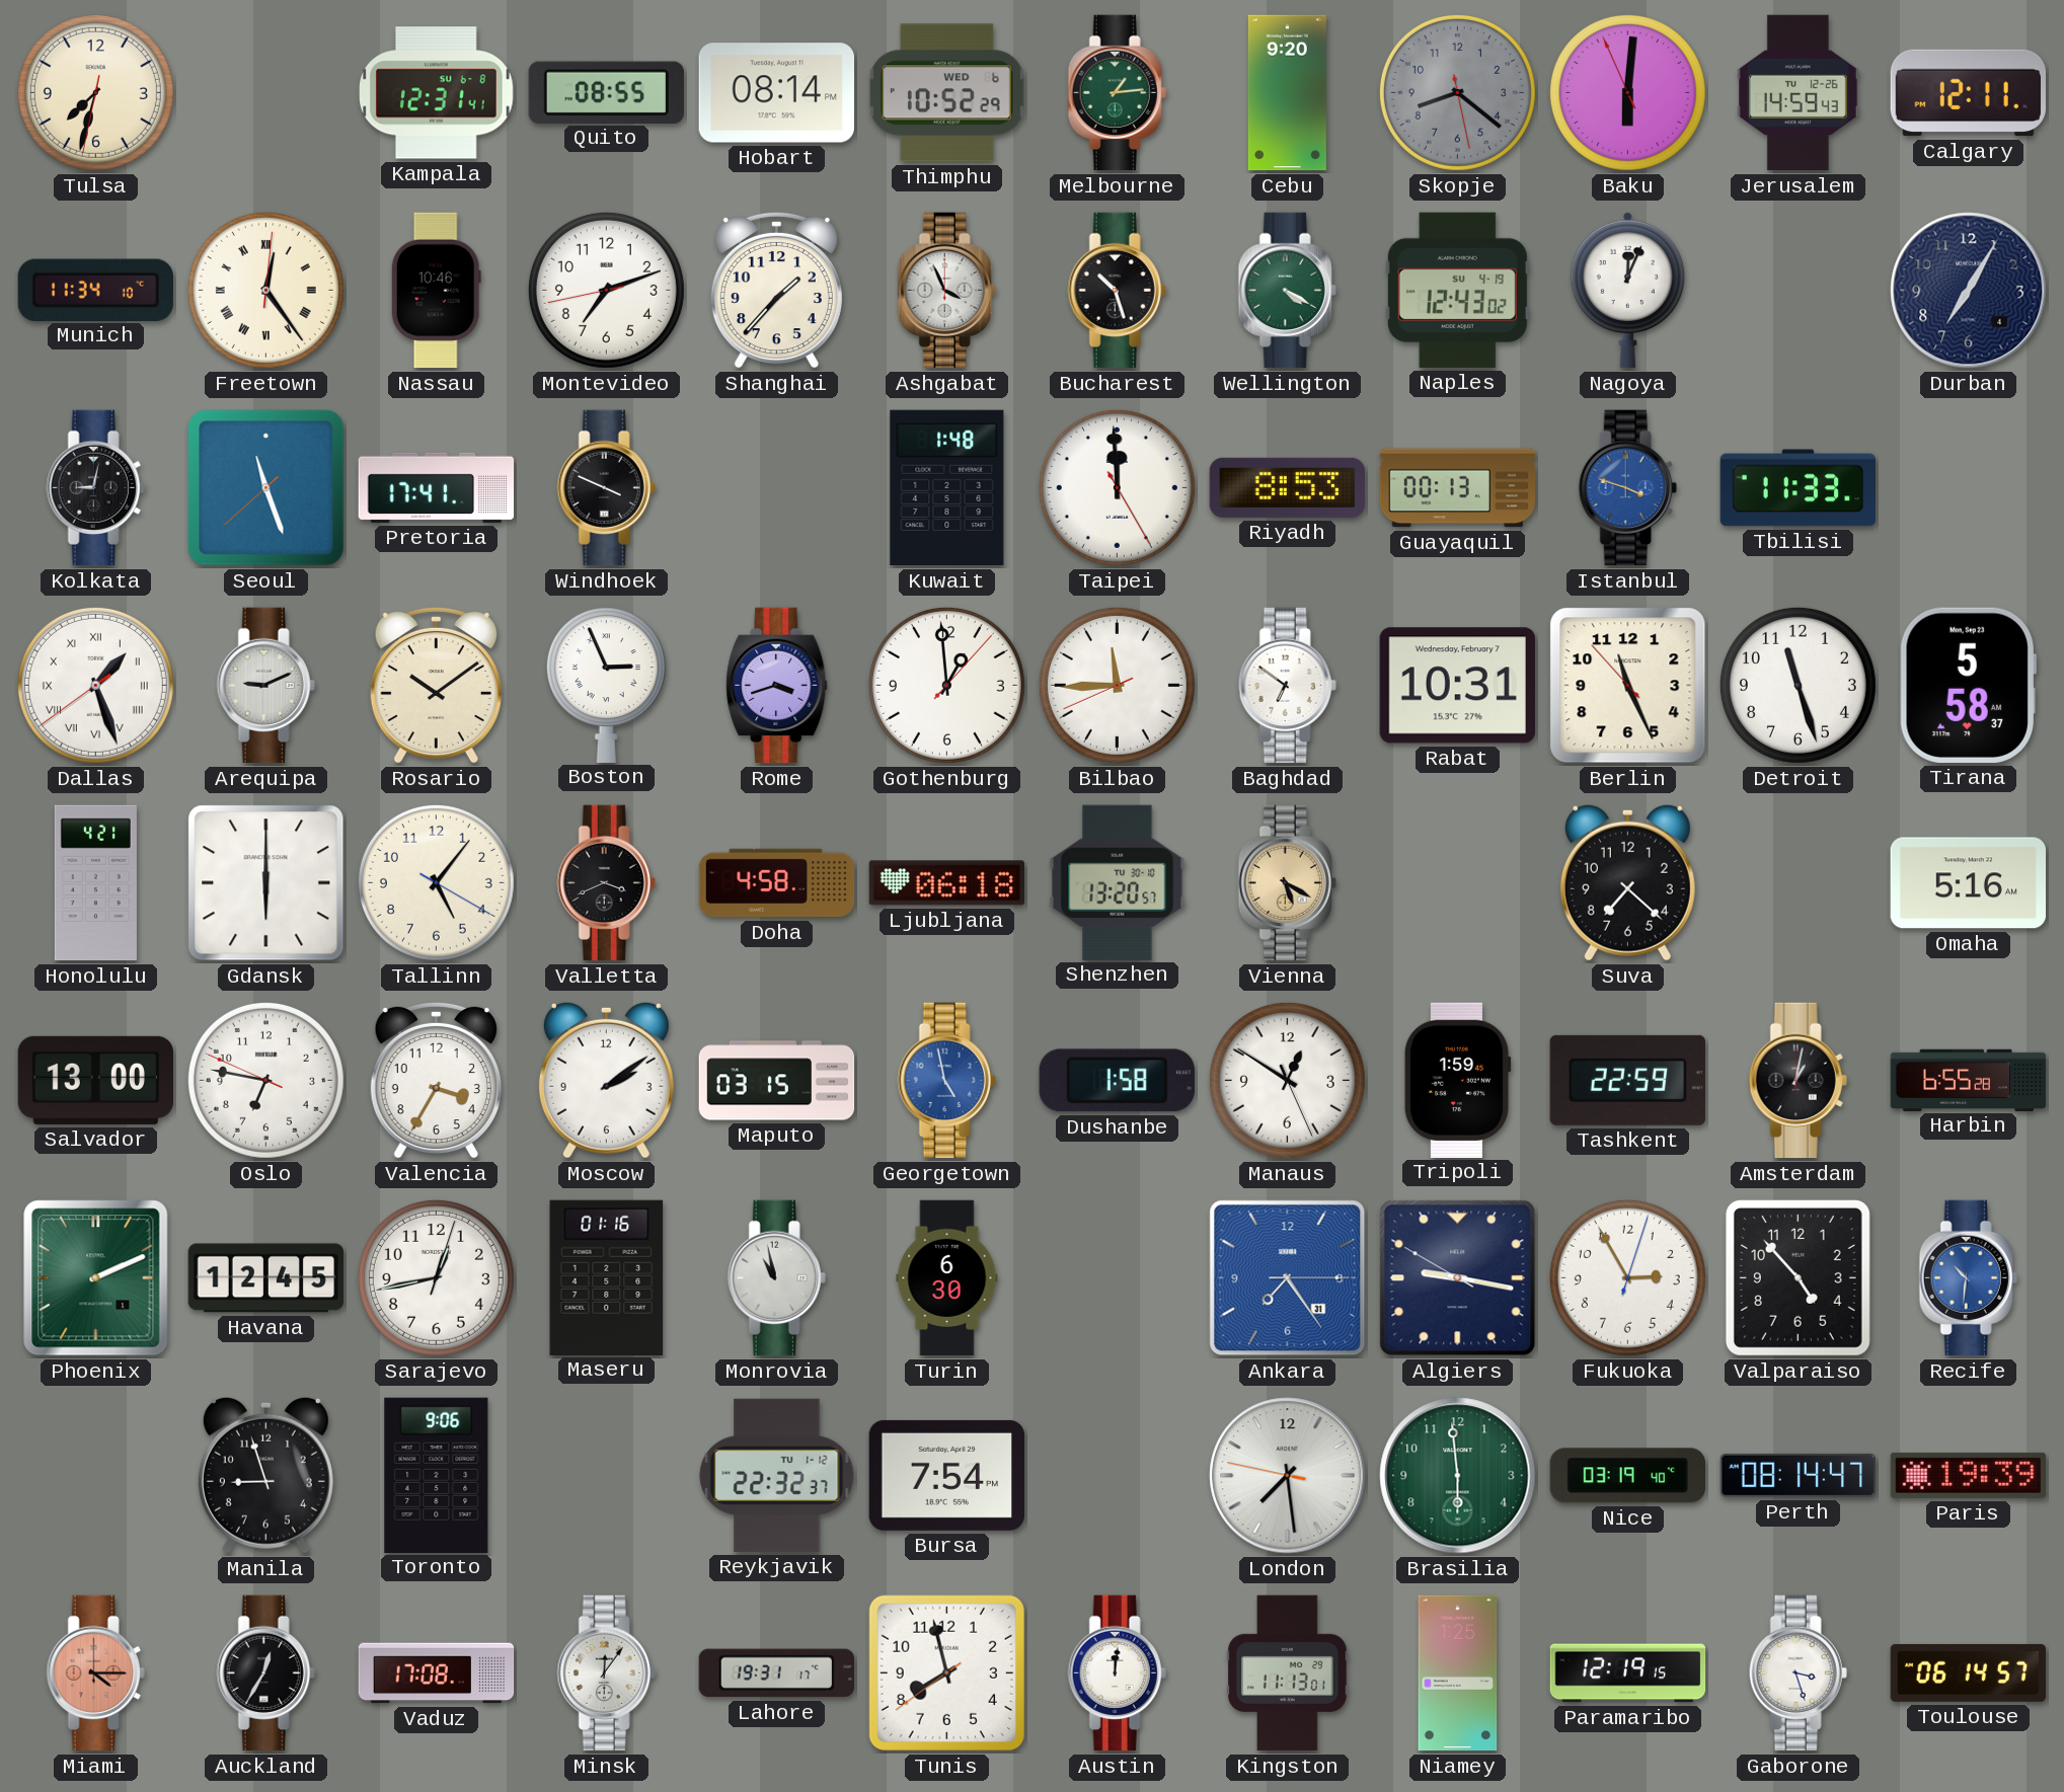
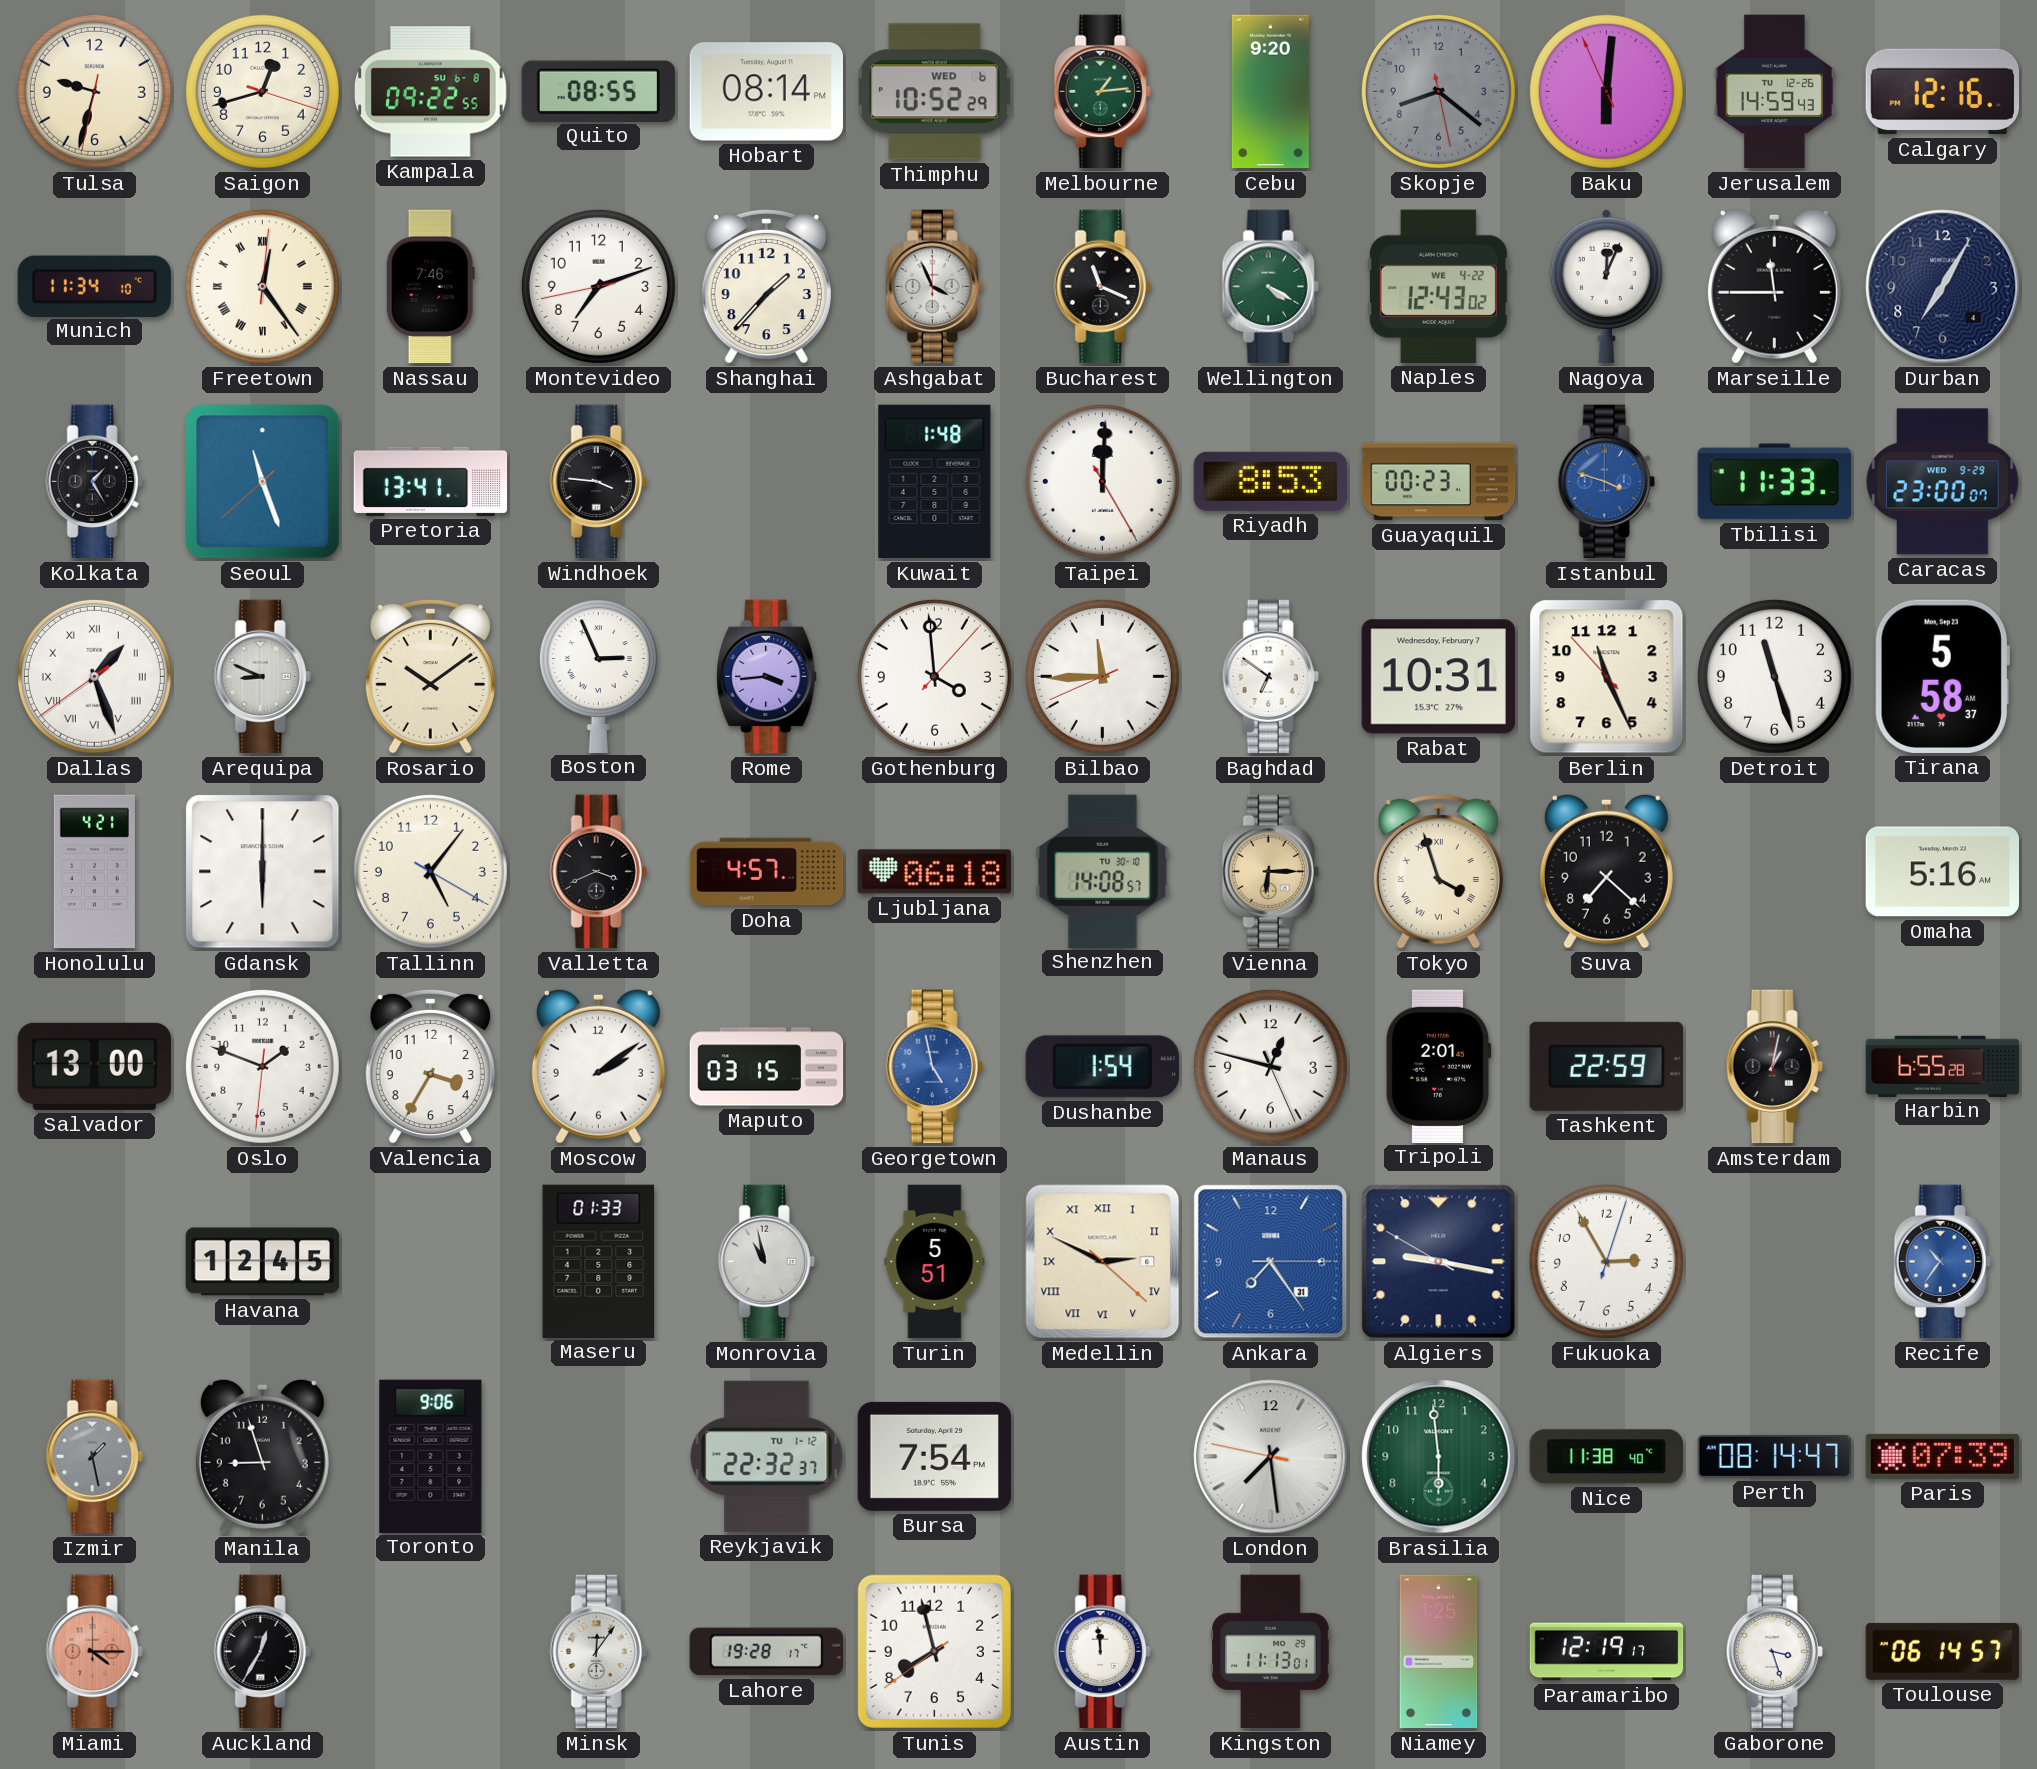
Tulsa: 7:32 -> 9:32
Saigon: none -> 12:42
Kampala: 12:31 -> 09:22
Calgary: 12:11 -> 12:16
Nassau: 10:46 -> 7:46
Bucharest: 10:27 -> 11:19
Naples date: SU 4-19 -> WE 4-22
Marseille: none -> 11:45
Kolkata: 9:02 -> 1:25
Pretoria: 17:41 -> 13:41
Windhoek: 3:49 -> 3:46
Taipei: 11:59 -> 12:00
Guayaquil: 00:13 -> 00:23
Caracas: none -> 23:00
Arequipa: 9:11 -> 8:49
Rome: 3:42 -> 3:44
Gothenburg: 12:59 -> 3:59
Doha: 4:58 -> 4:57
Shenzhen: 13:20 -> 14:08
Vienna: 5:20 -> 6:15
Tokyo: none -> 3:57
Oslo: 6:46 -> 1:48
Dushanbe: 1:58 -> 1:54
Manaus: 12:50 -> 12:47
Tripoli: 1:59 -> 2:01
Phoenix: 2:11 -> none
Sarajevo: 12:43 -> none
Maseru: 01:16 -> 01:33
Turin: 6:30 -> 5:51
Medellin: none -> 2:49
Valparaiso: 4:53 -> none
Recife: 10:31 -> 10:36
Izmir: none -> 1:28
Nice: 03:19 -> 11:38
Paris: 19:39 -> 07:39
Vaduz: 17:08 -> none
Lahore: 19:31 -> 19:28
Austin: 12:01 -> 11:59
Paramaribo: 12:19:15 -> 12:19:17
